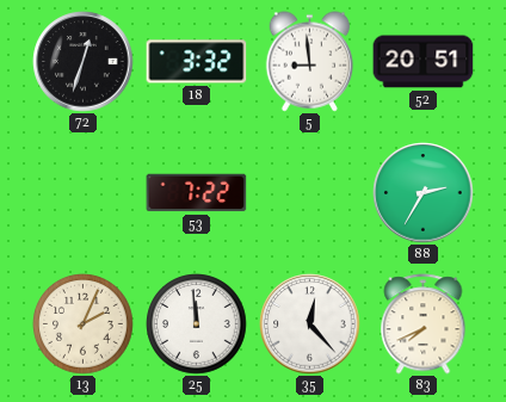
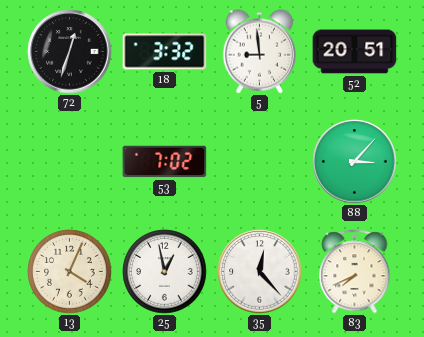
53: 7:22 -> 7:02
88: 2:35 -> 3:07
13: 2:04 -> 4:04
25: 11:59 -> 12:58
